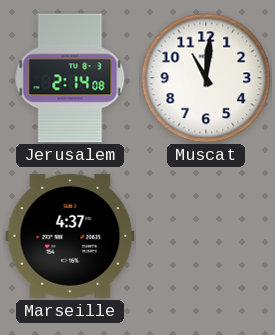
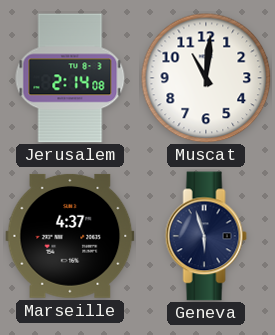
Geneva: none -> 5:57
